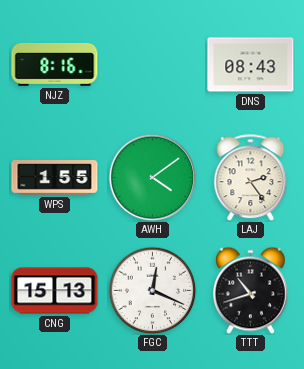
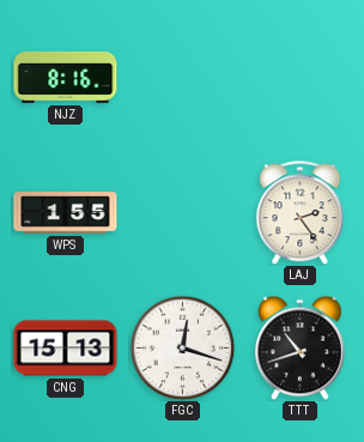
DNS: 08:43 -> none
AWH: 4:09 -> none
FGC: 12:19 -> 12:18
